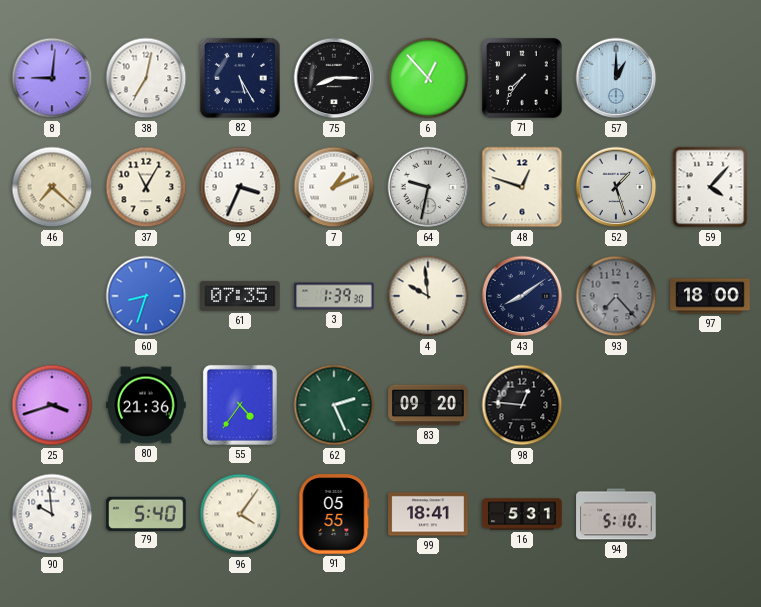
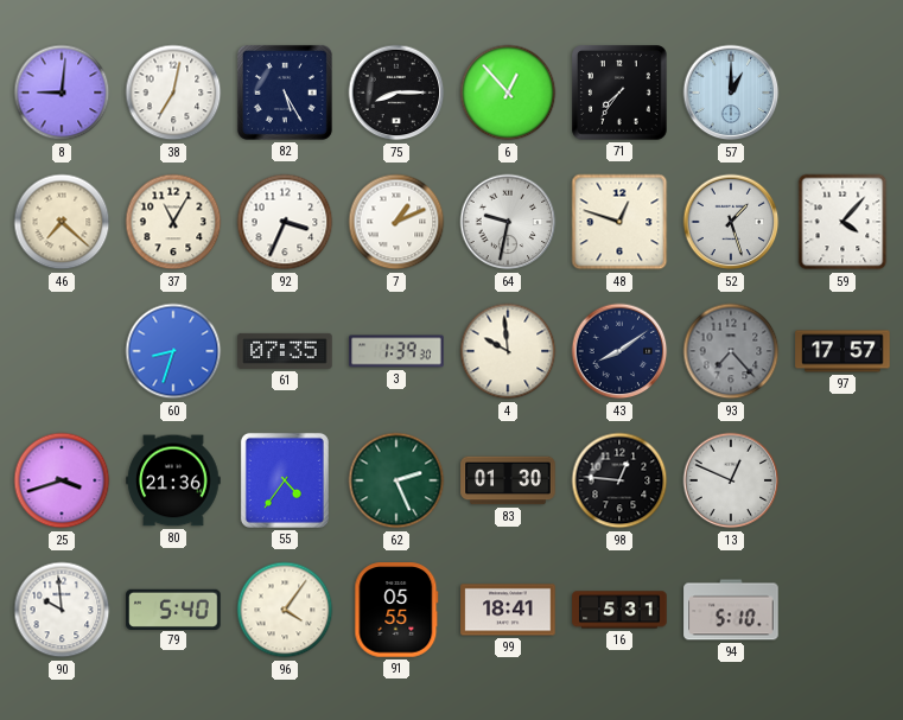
97: 18:00 -> 17:57
83: 09:20 -> 01:30
13: none -> 12:49
